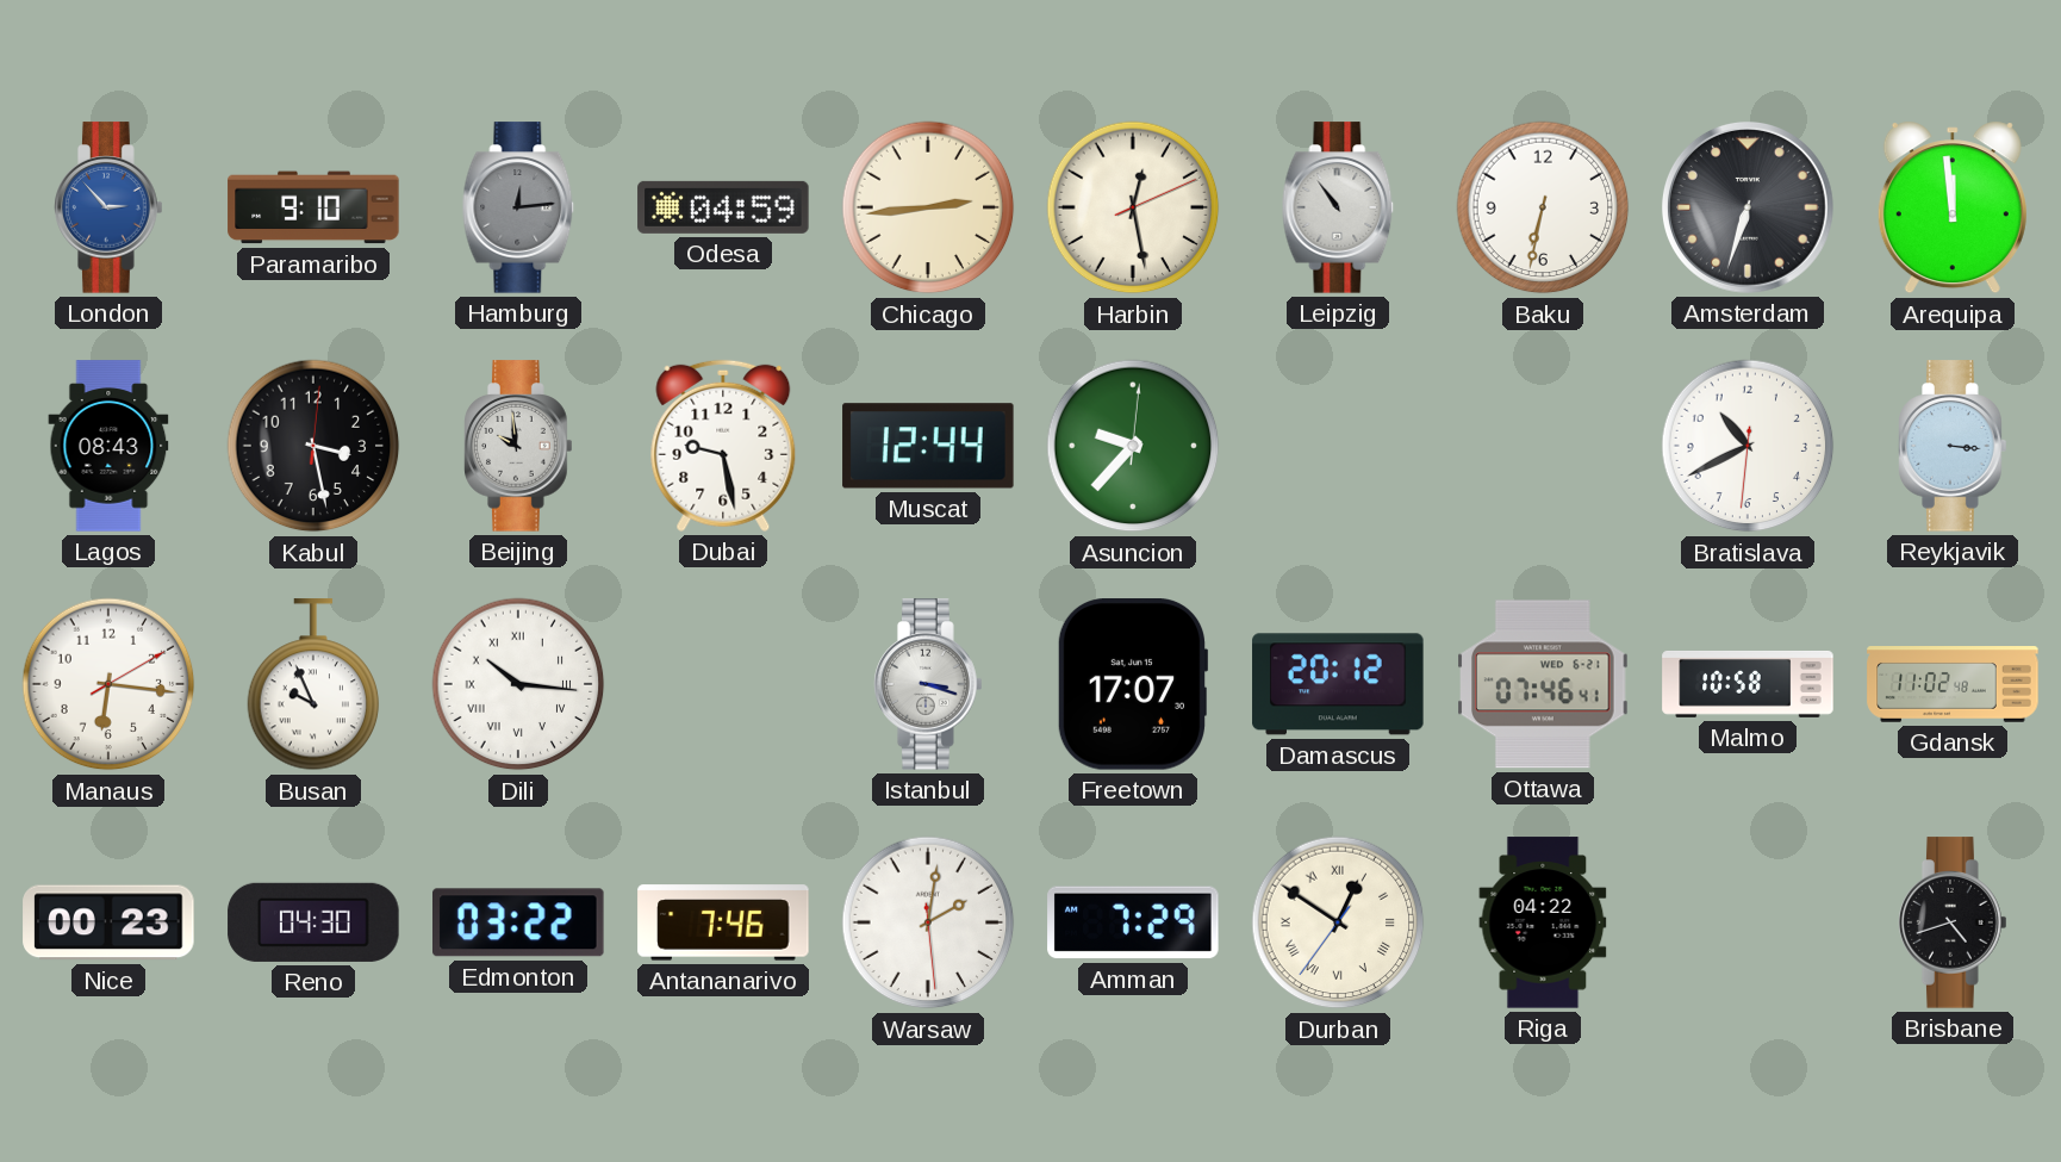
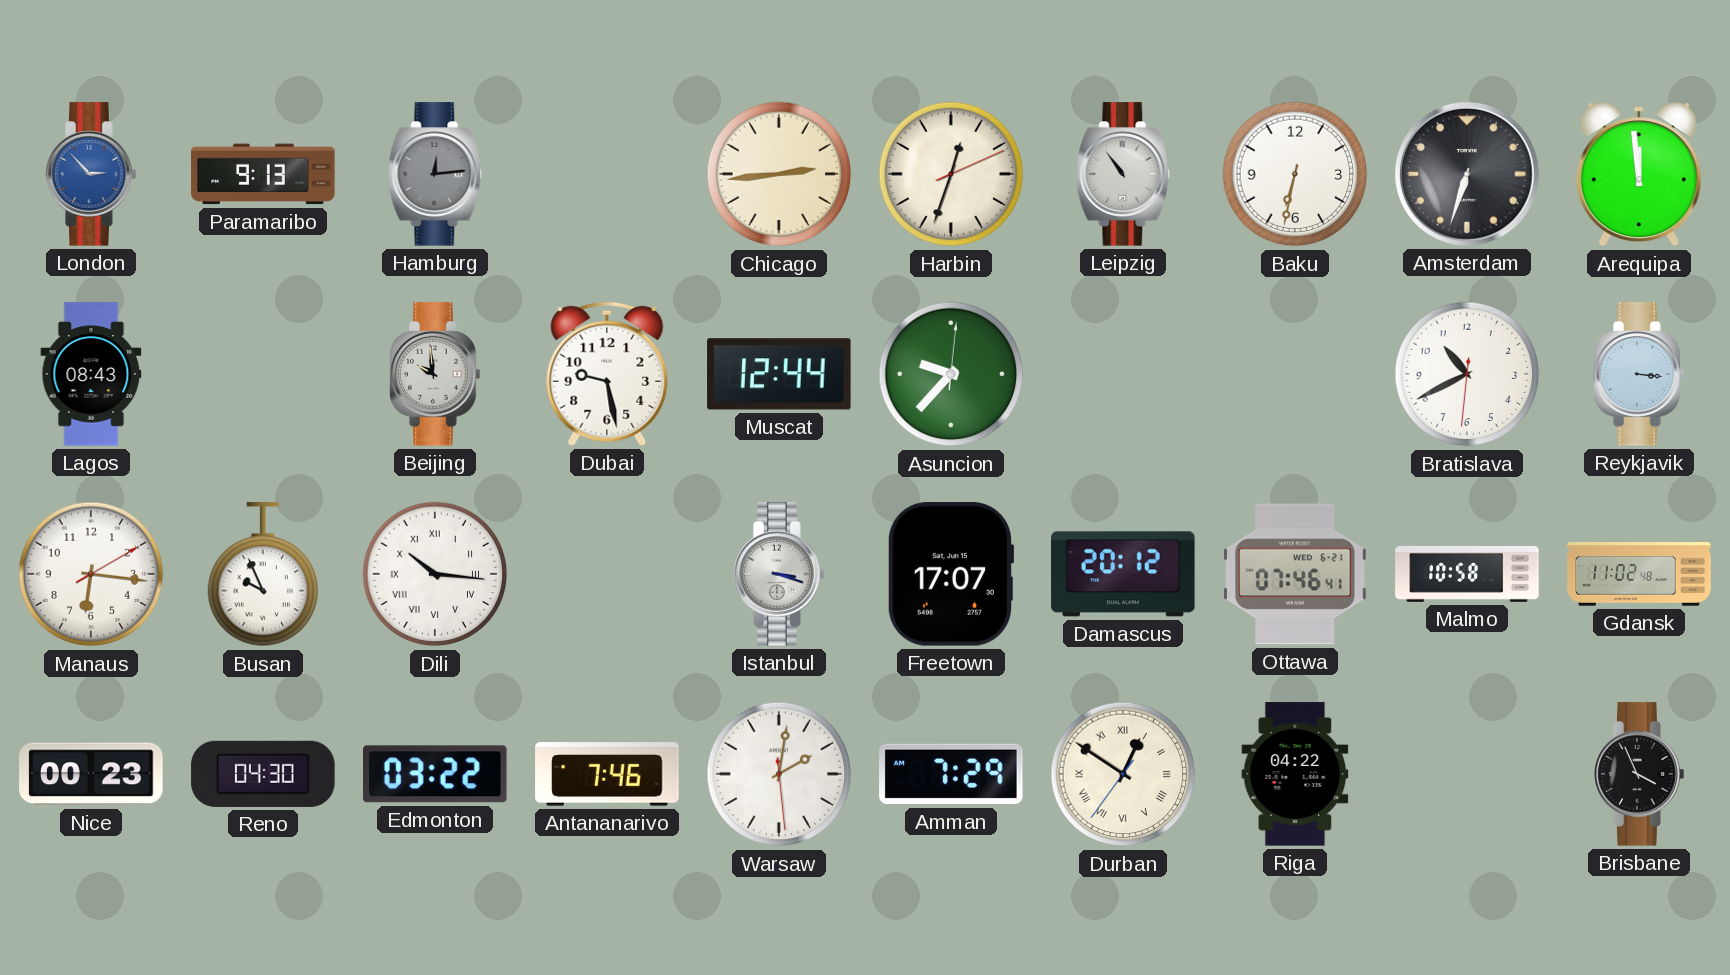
Paramaribo: 9:10 -> 9:13
Odesa: 04:59 -> none
Harbin: 12:28 -> 12:33
Kabul: 3:28 -> none
Brisbane: 4:42 -> 3:56
